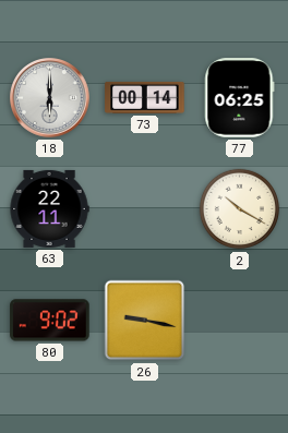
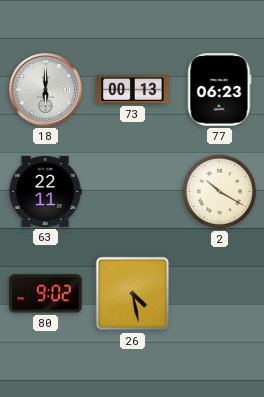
73: 00:14 -> 00:13
77: 06:25 -> 06:23
26: 9:17 -> 4:28
